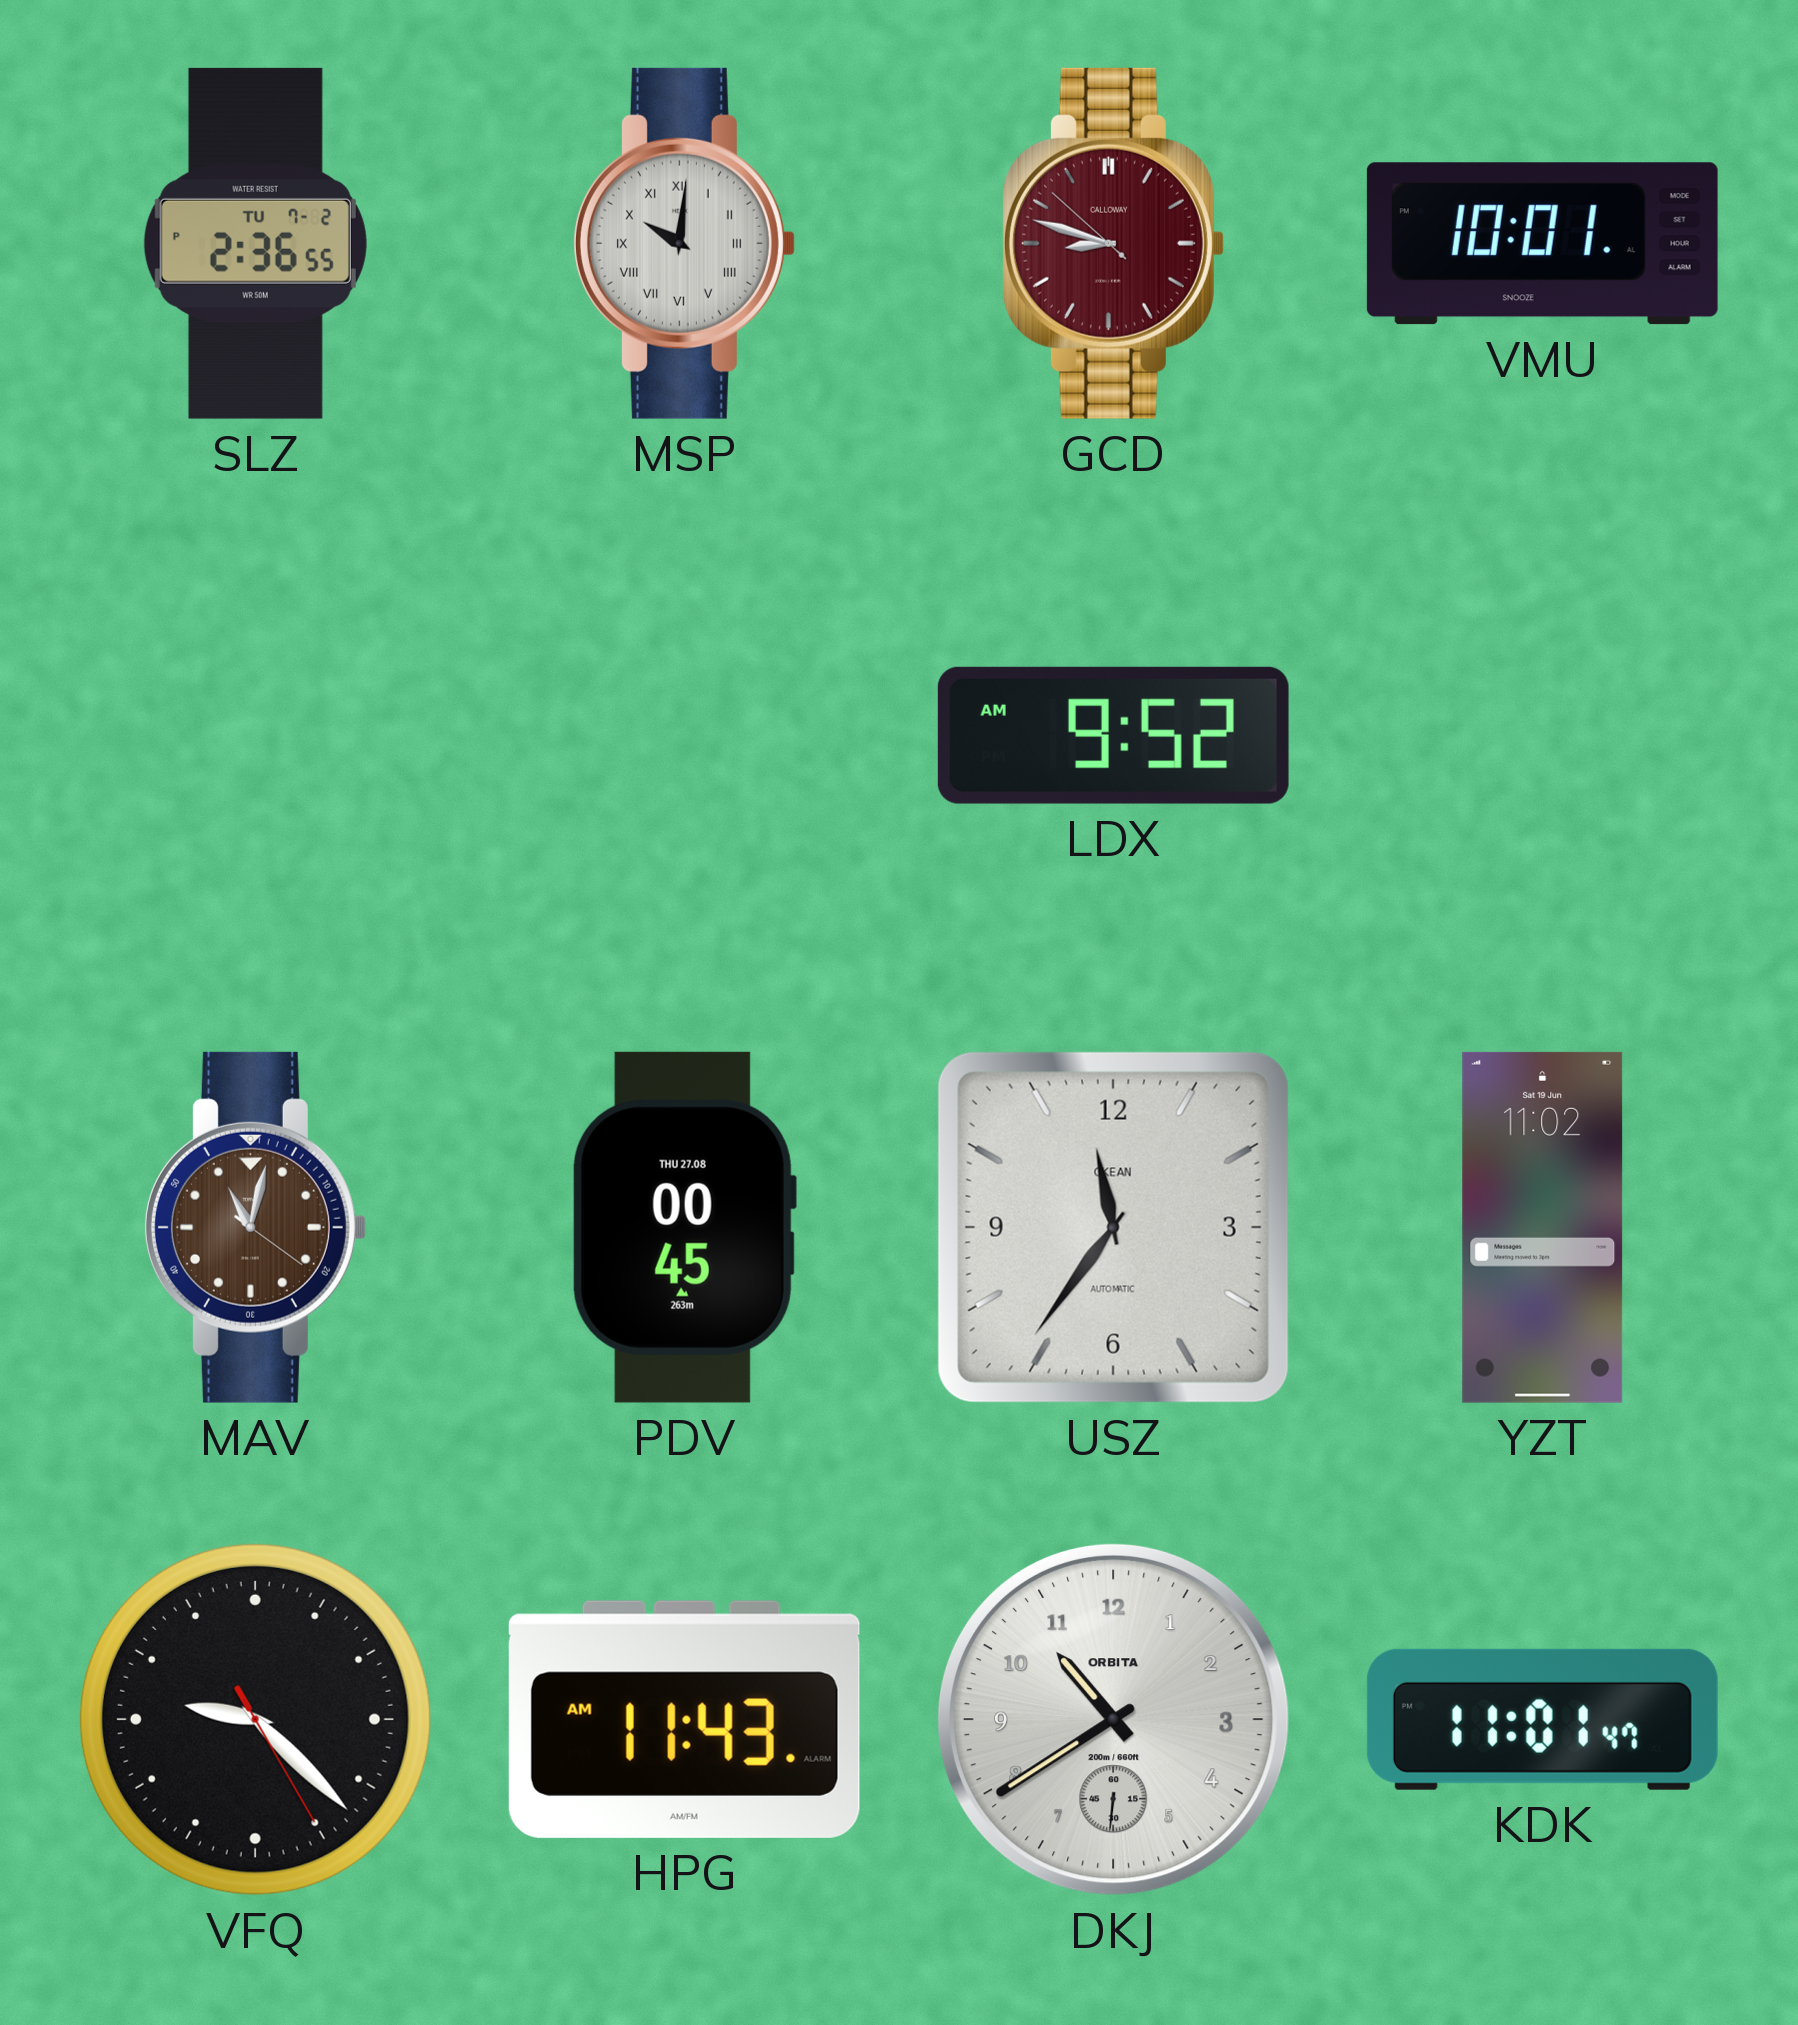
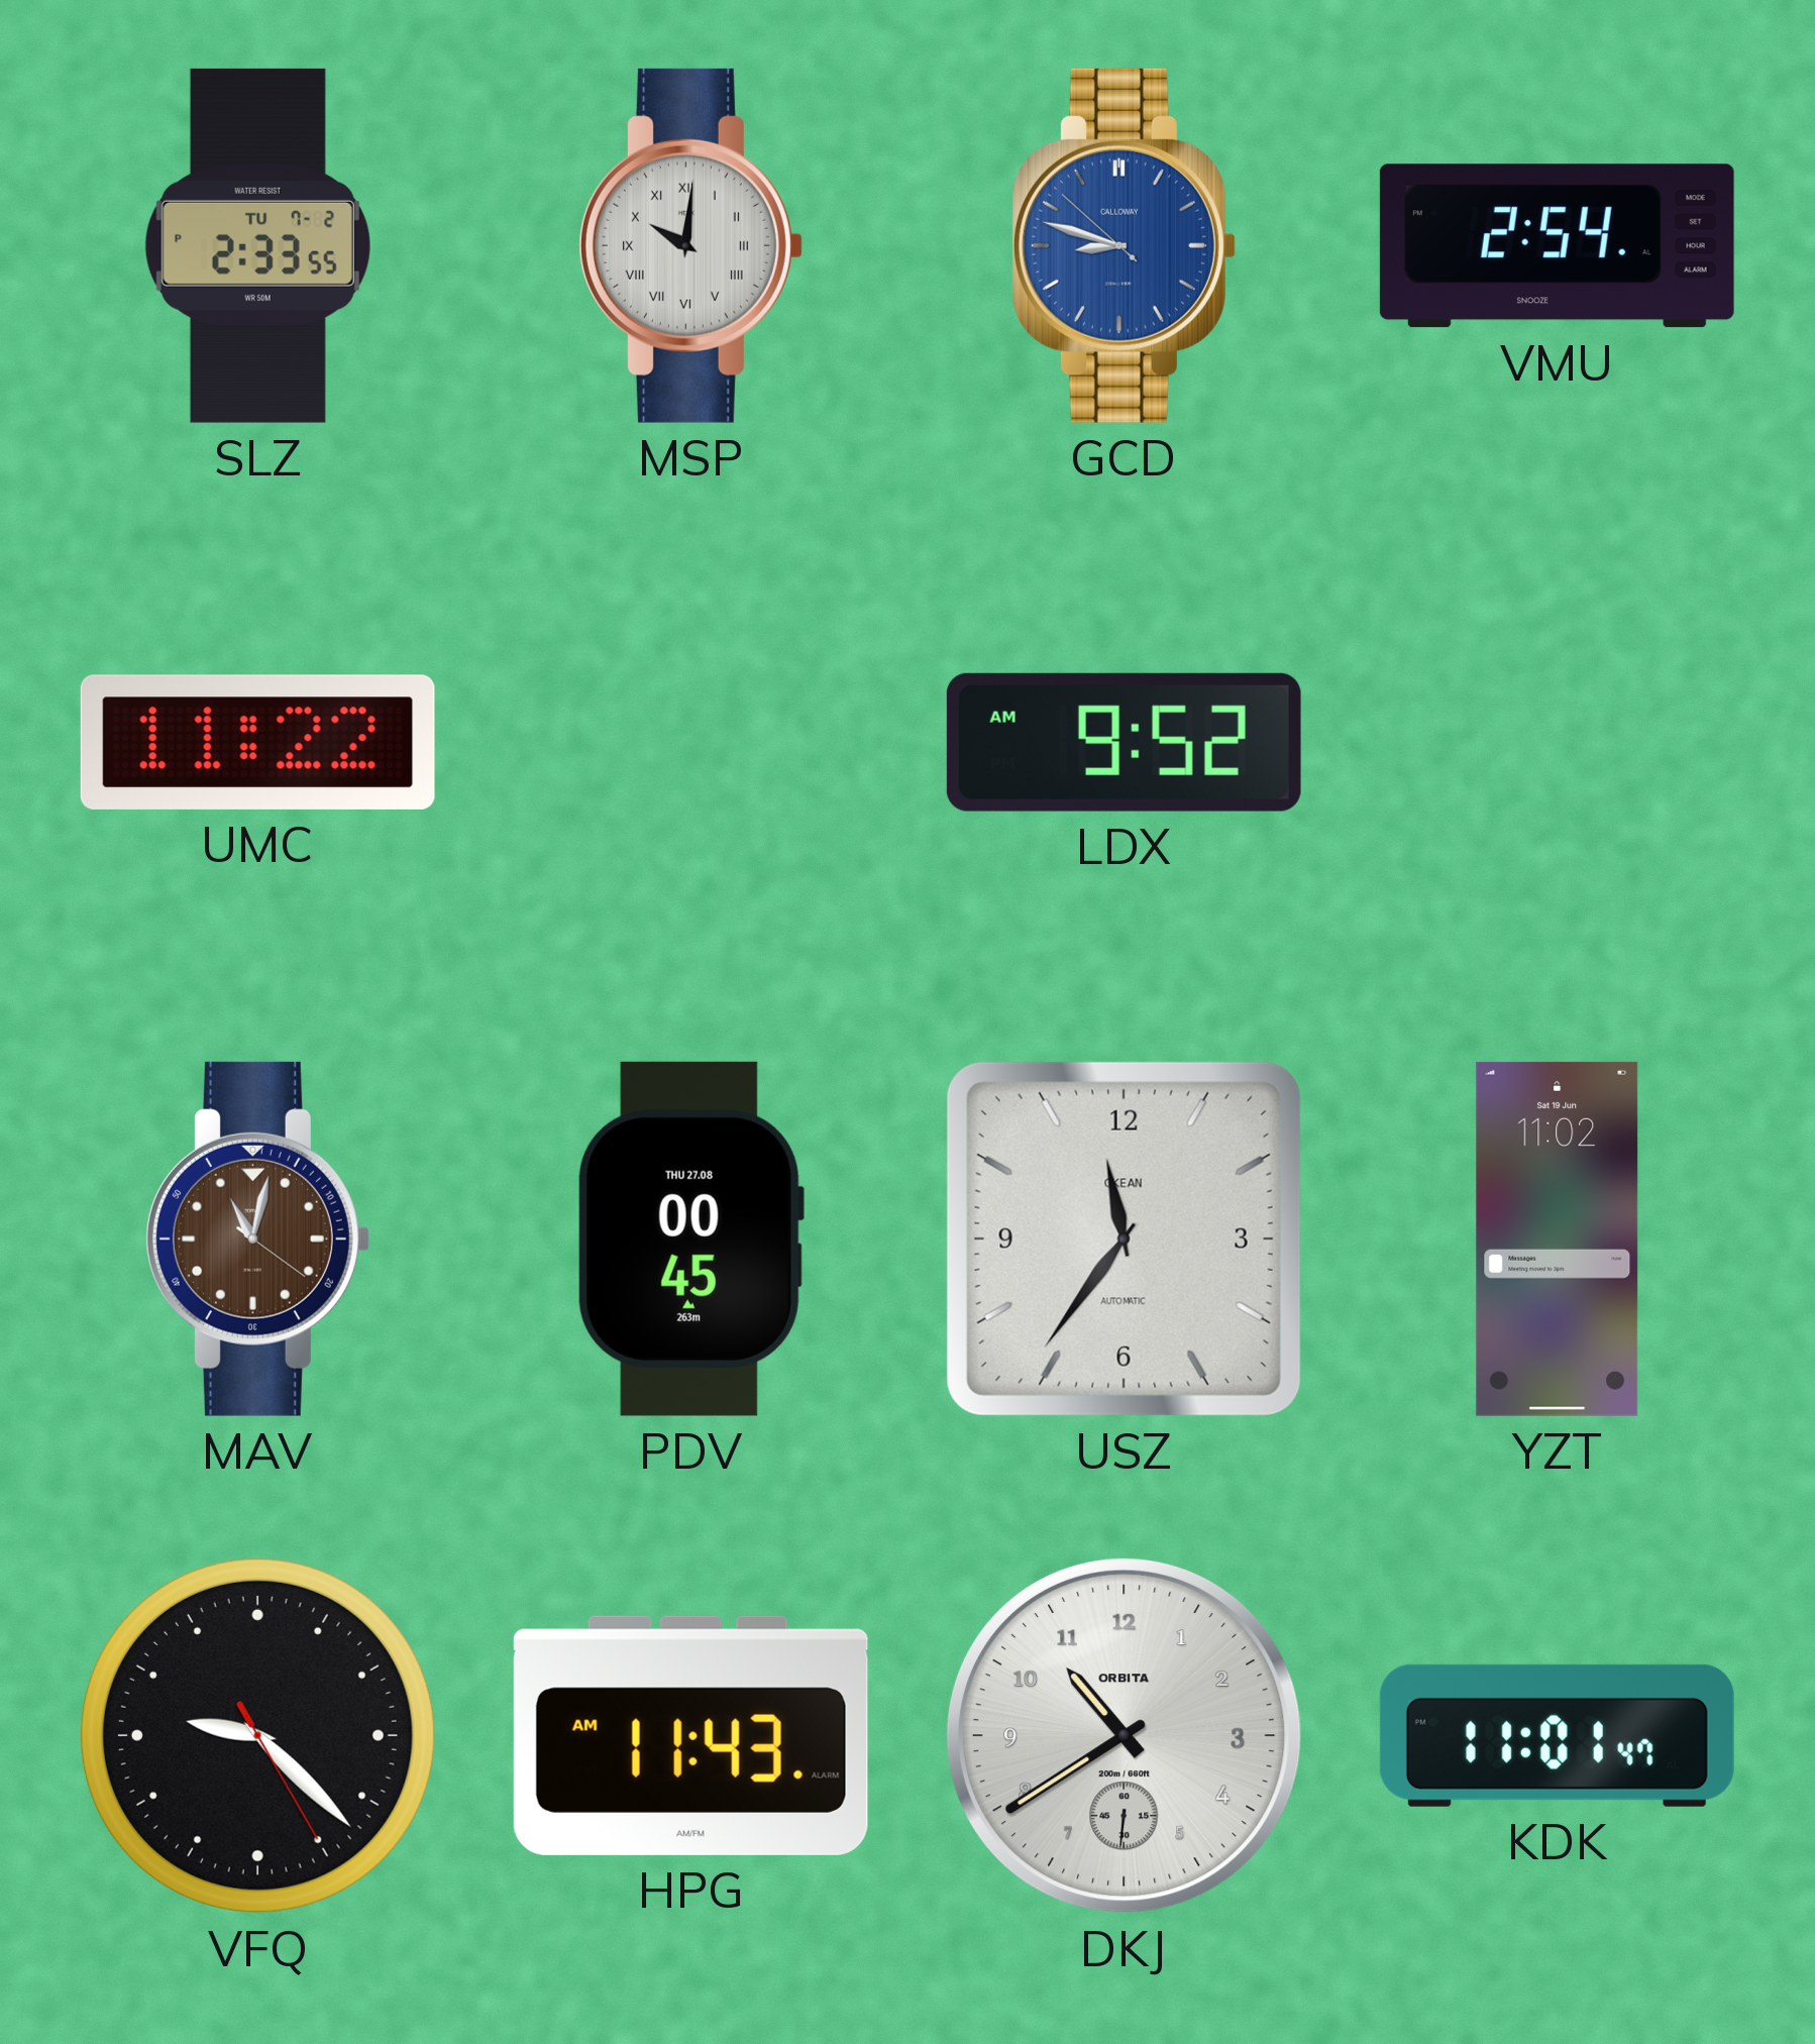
SLZ: 2:36 -> 2:33
GCD dial: burgundy -> blue
VMU: 10:01 -> 2:54
UMC: none -> 11:22
